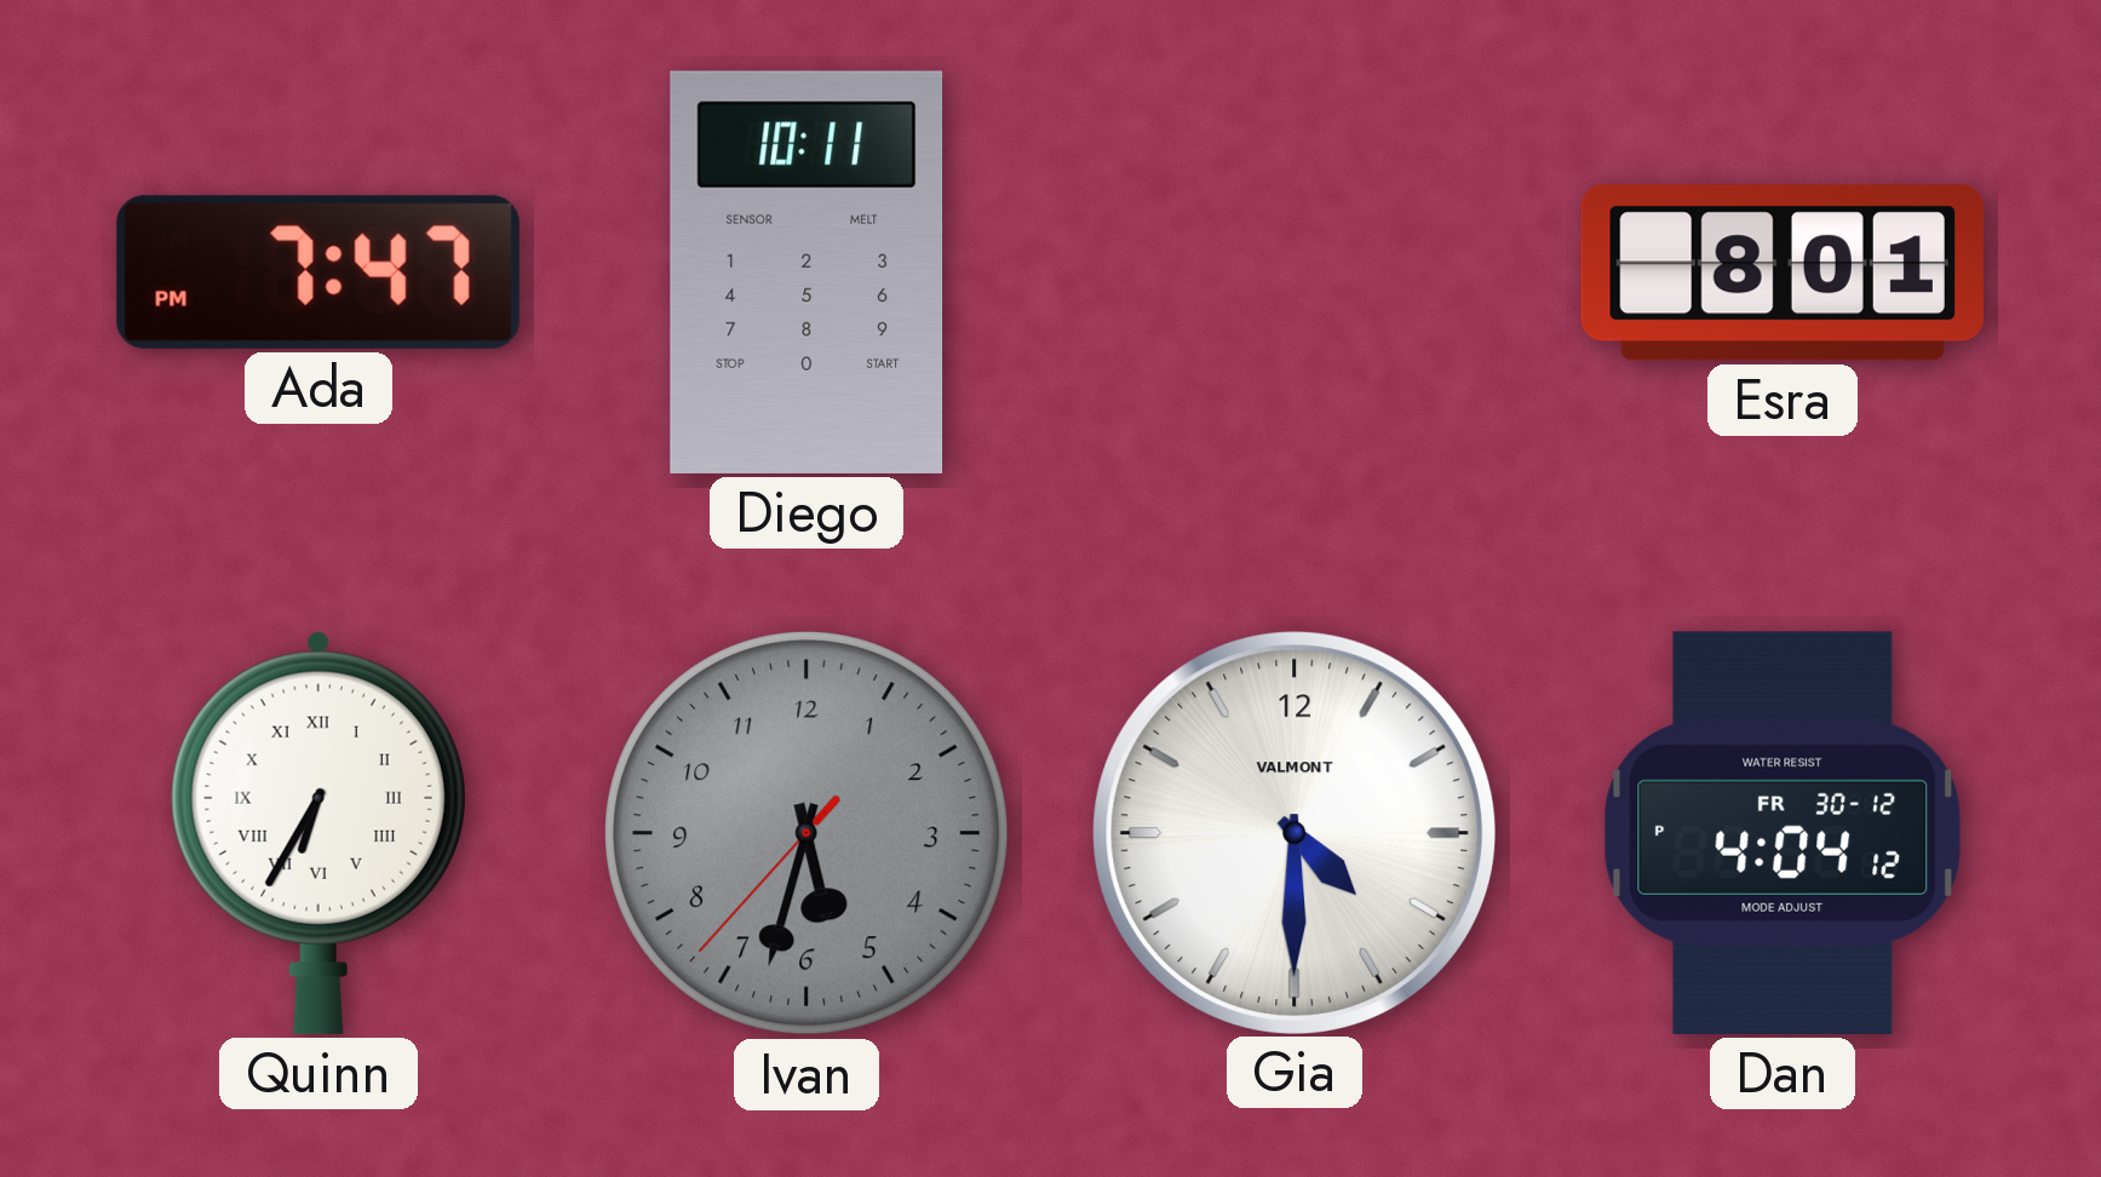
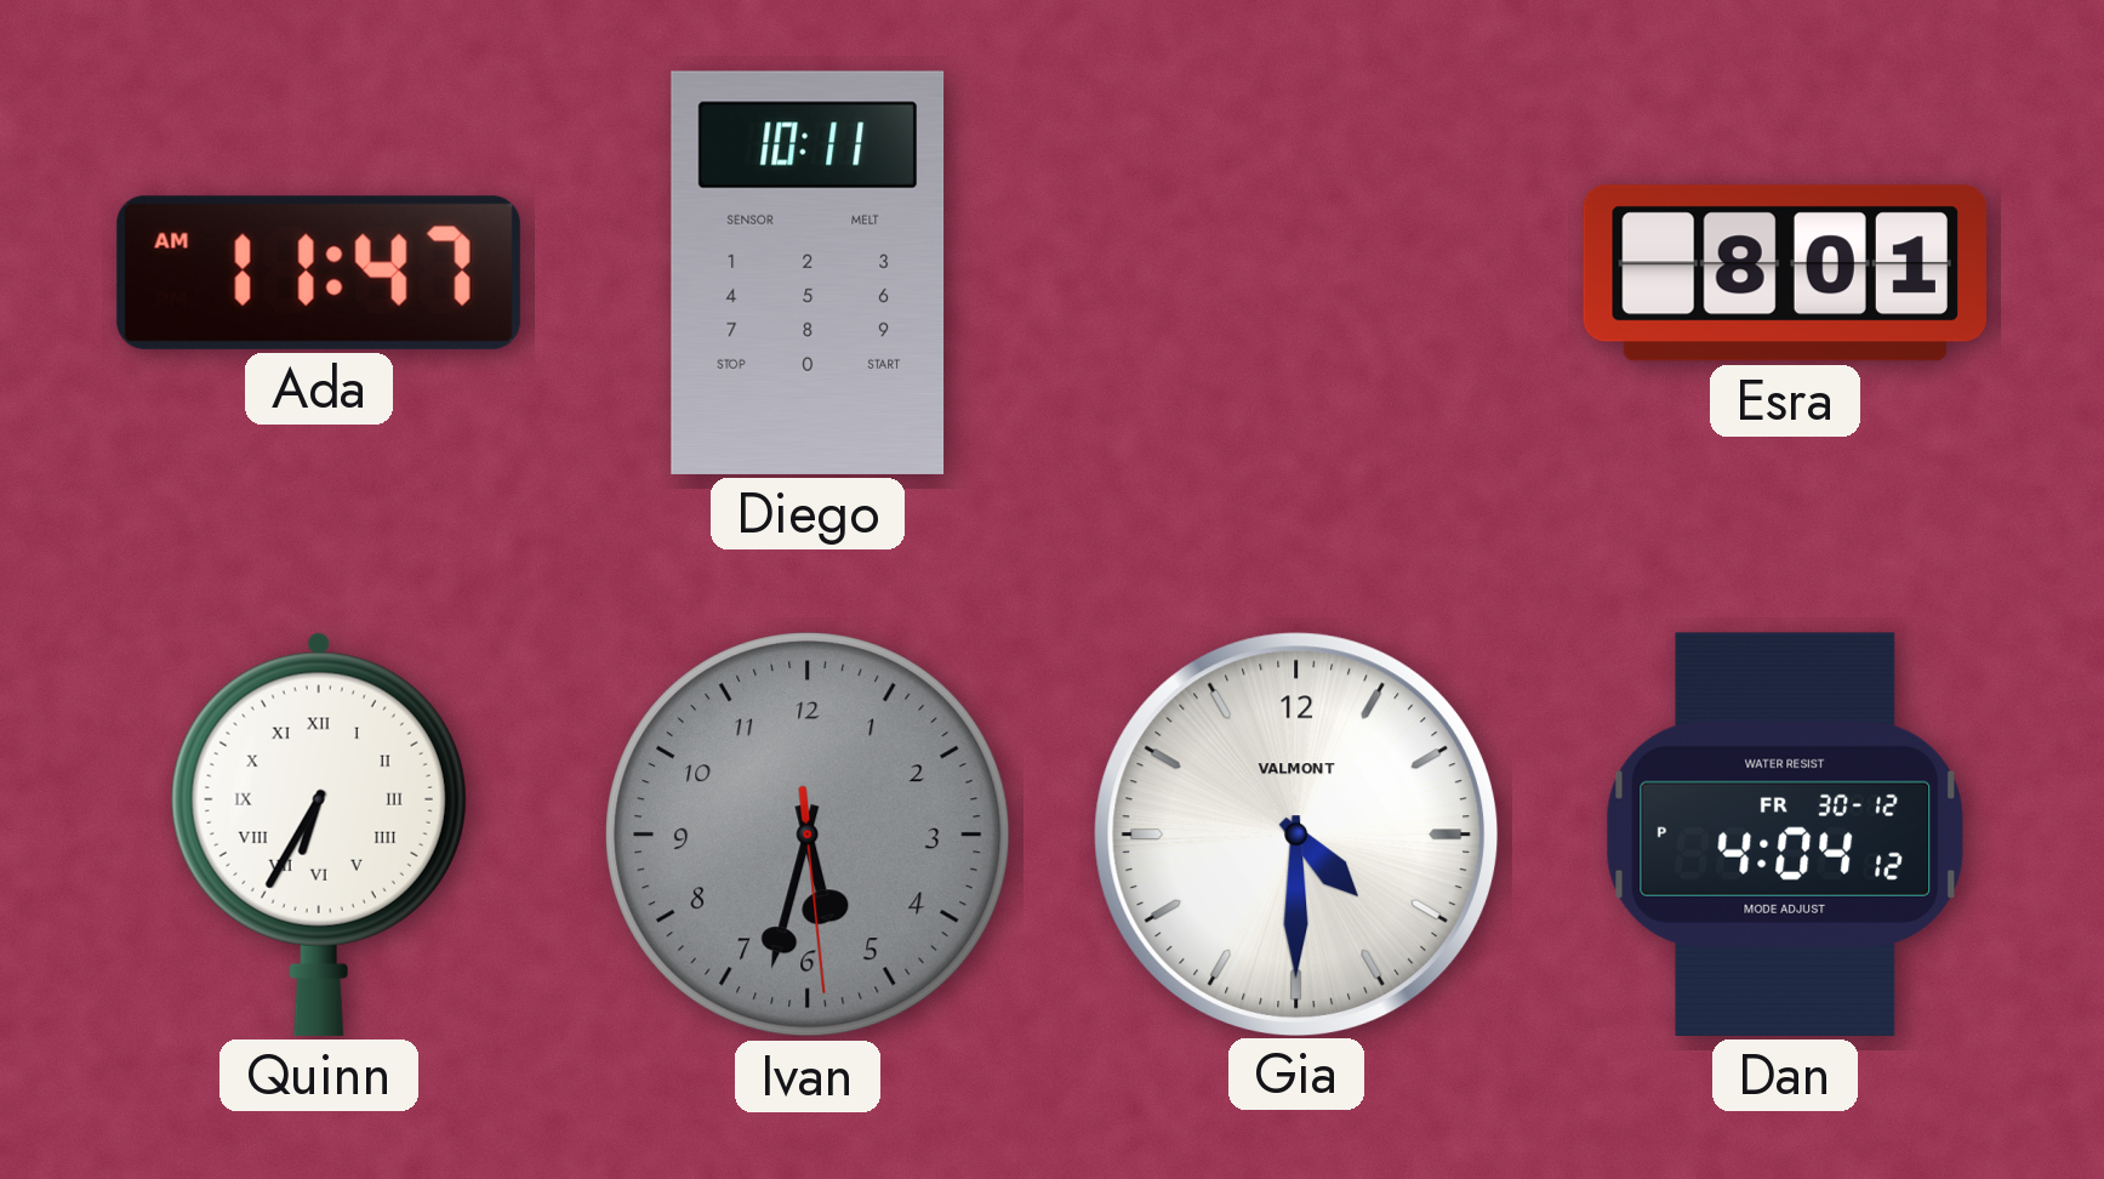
Ada: 7:47 -> 11:47
Ivan: 5:32:37 -> 5:32:29
